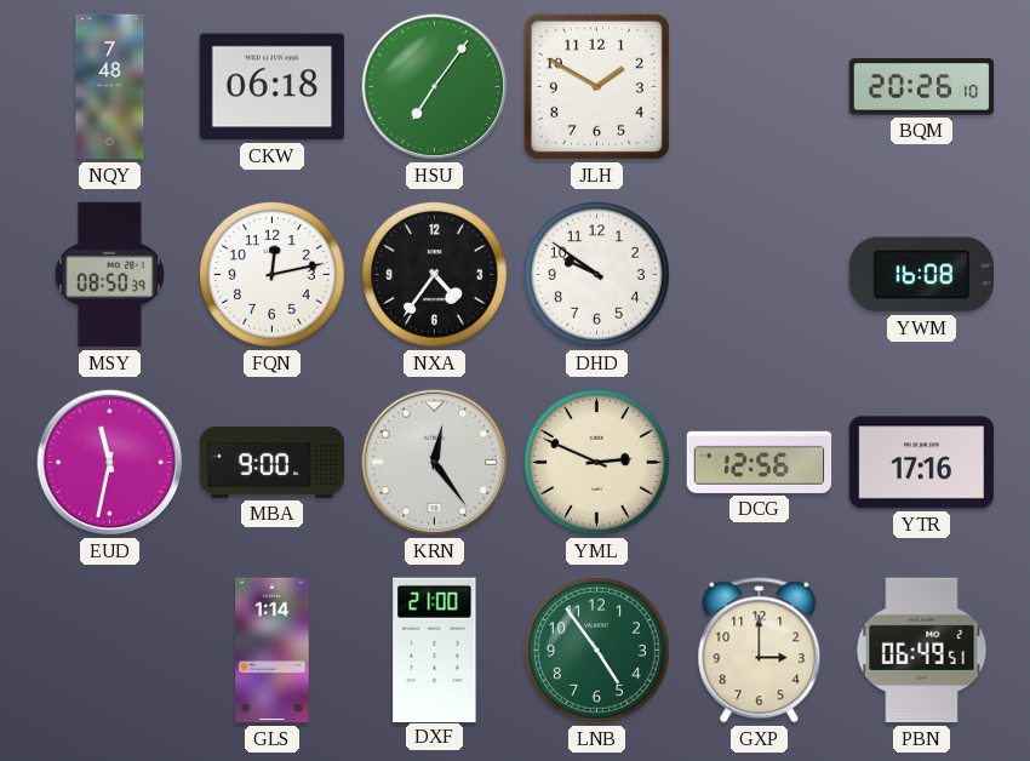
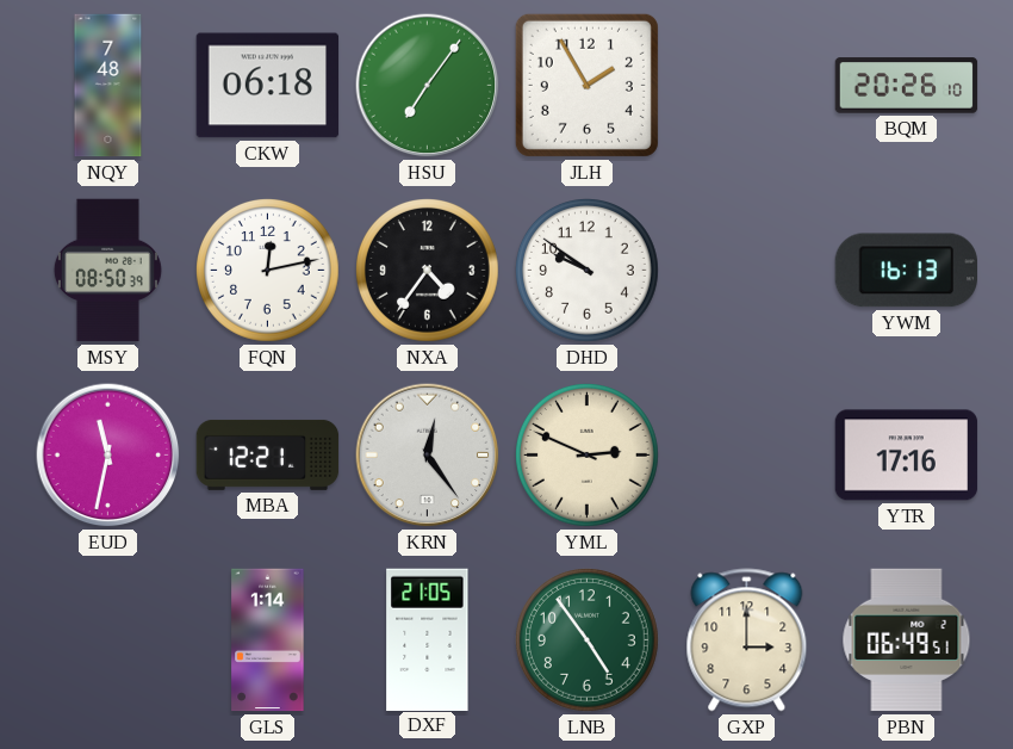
JLH: 1:50 -> 1:55
YWM: 16:08 -> 16:13
MBA: 9:00 -> 12:21
DCG: 12:56 -> none
DXF: 21:00 -> 21:05
